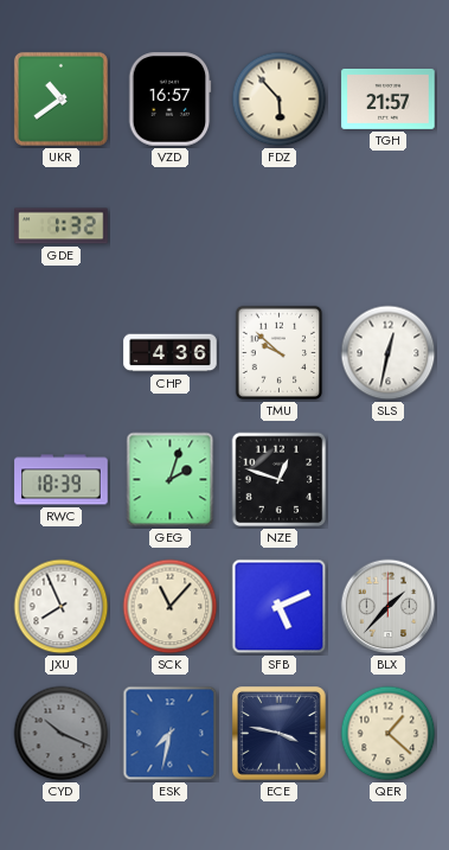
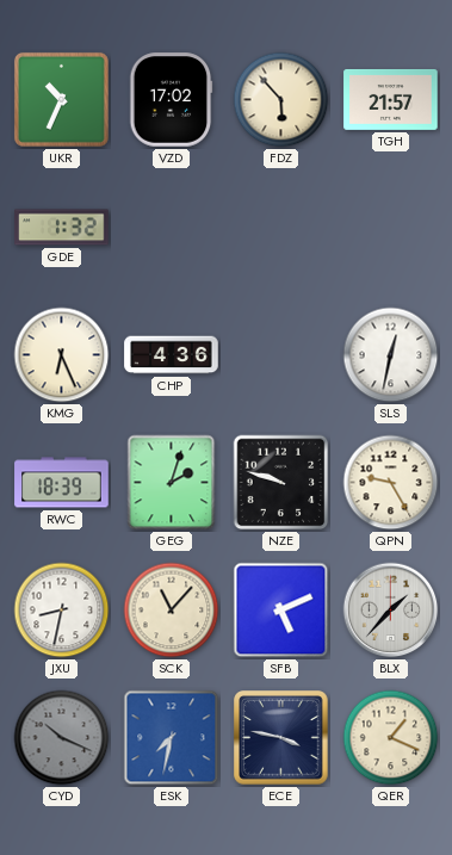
UKR: 10:39 -> 10:34
VZD: 16:57 -> 17:02
KMG: none -> 6:26
TMU: 9:52 -> none
NZE: 12:48 -> 9:48
QPN: none -> 9:25
JXU: 7:56 -> 8:32
QER: 1:22 -> 1:19
